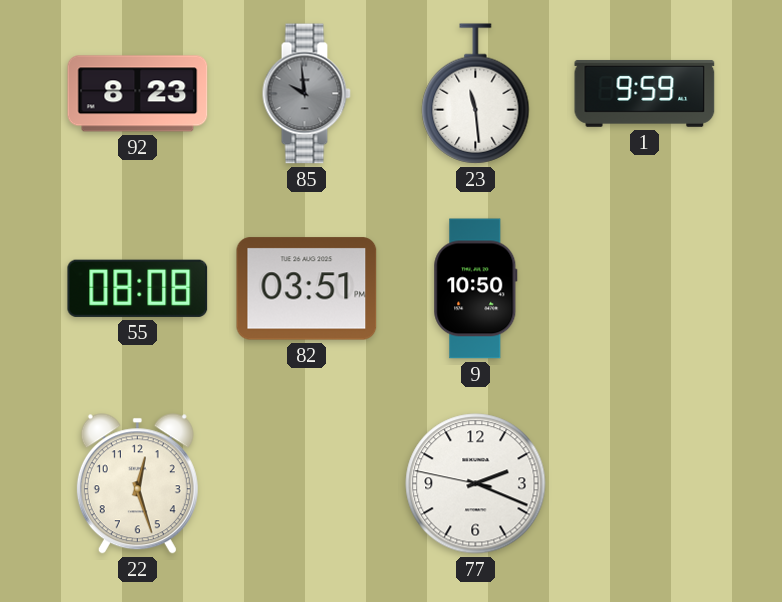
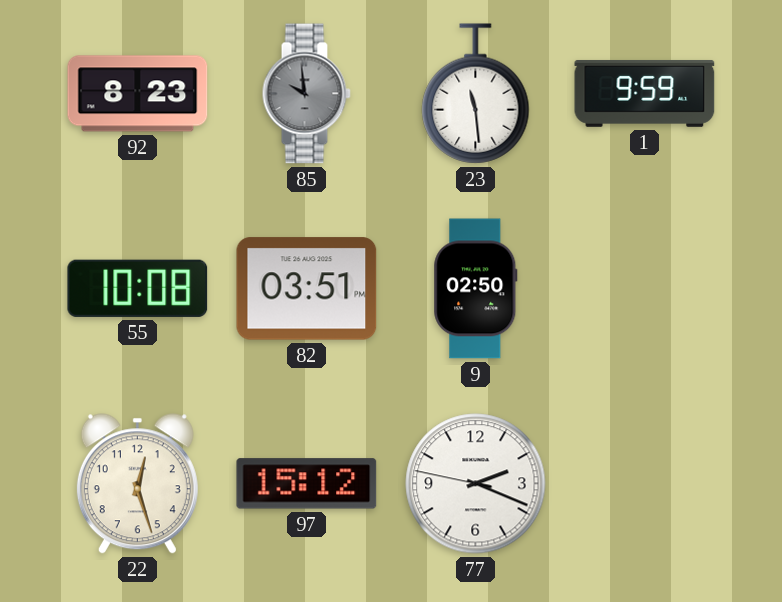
55: 08:08 -> 10:08
9: 10:50 -> 02:50
97: none -> 15:12
